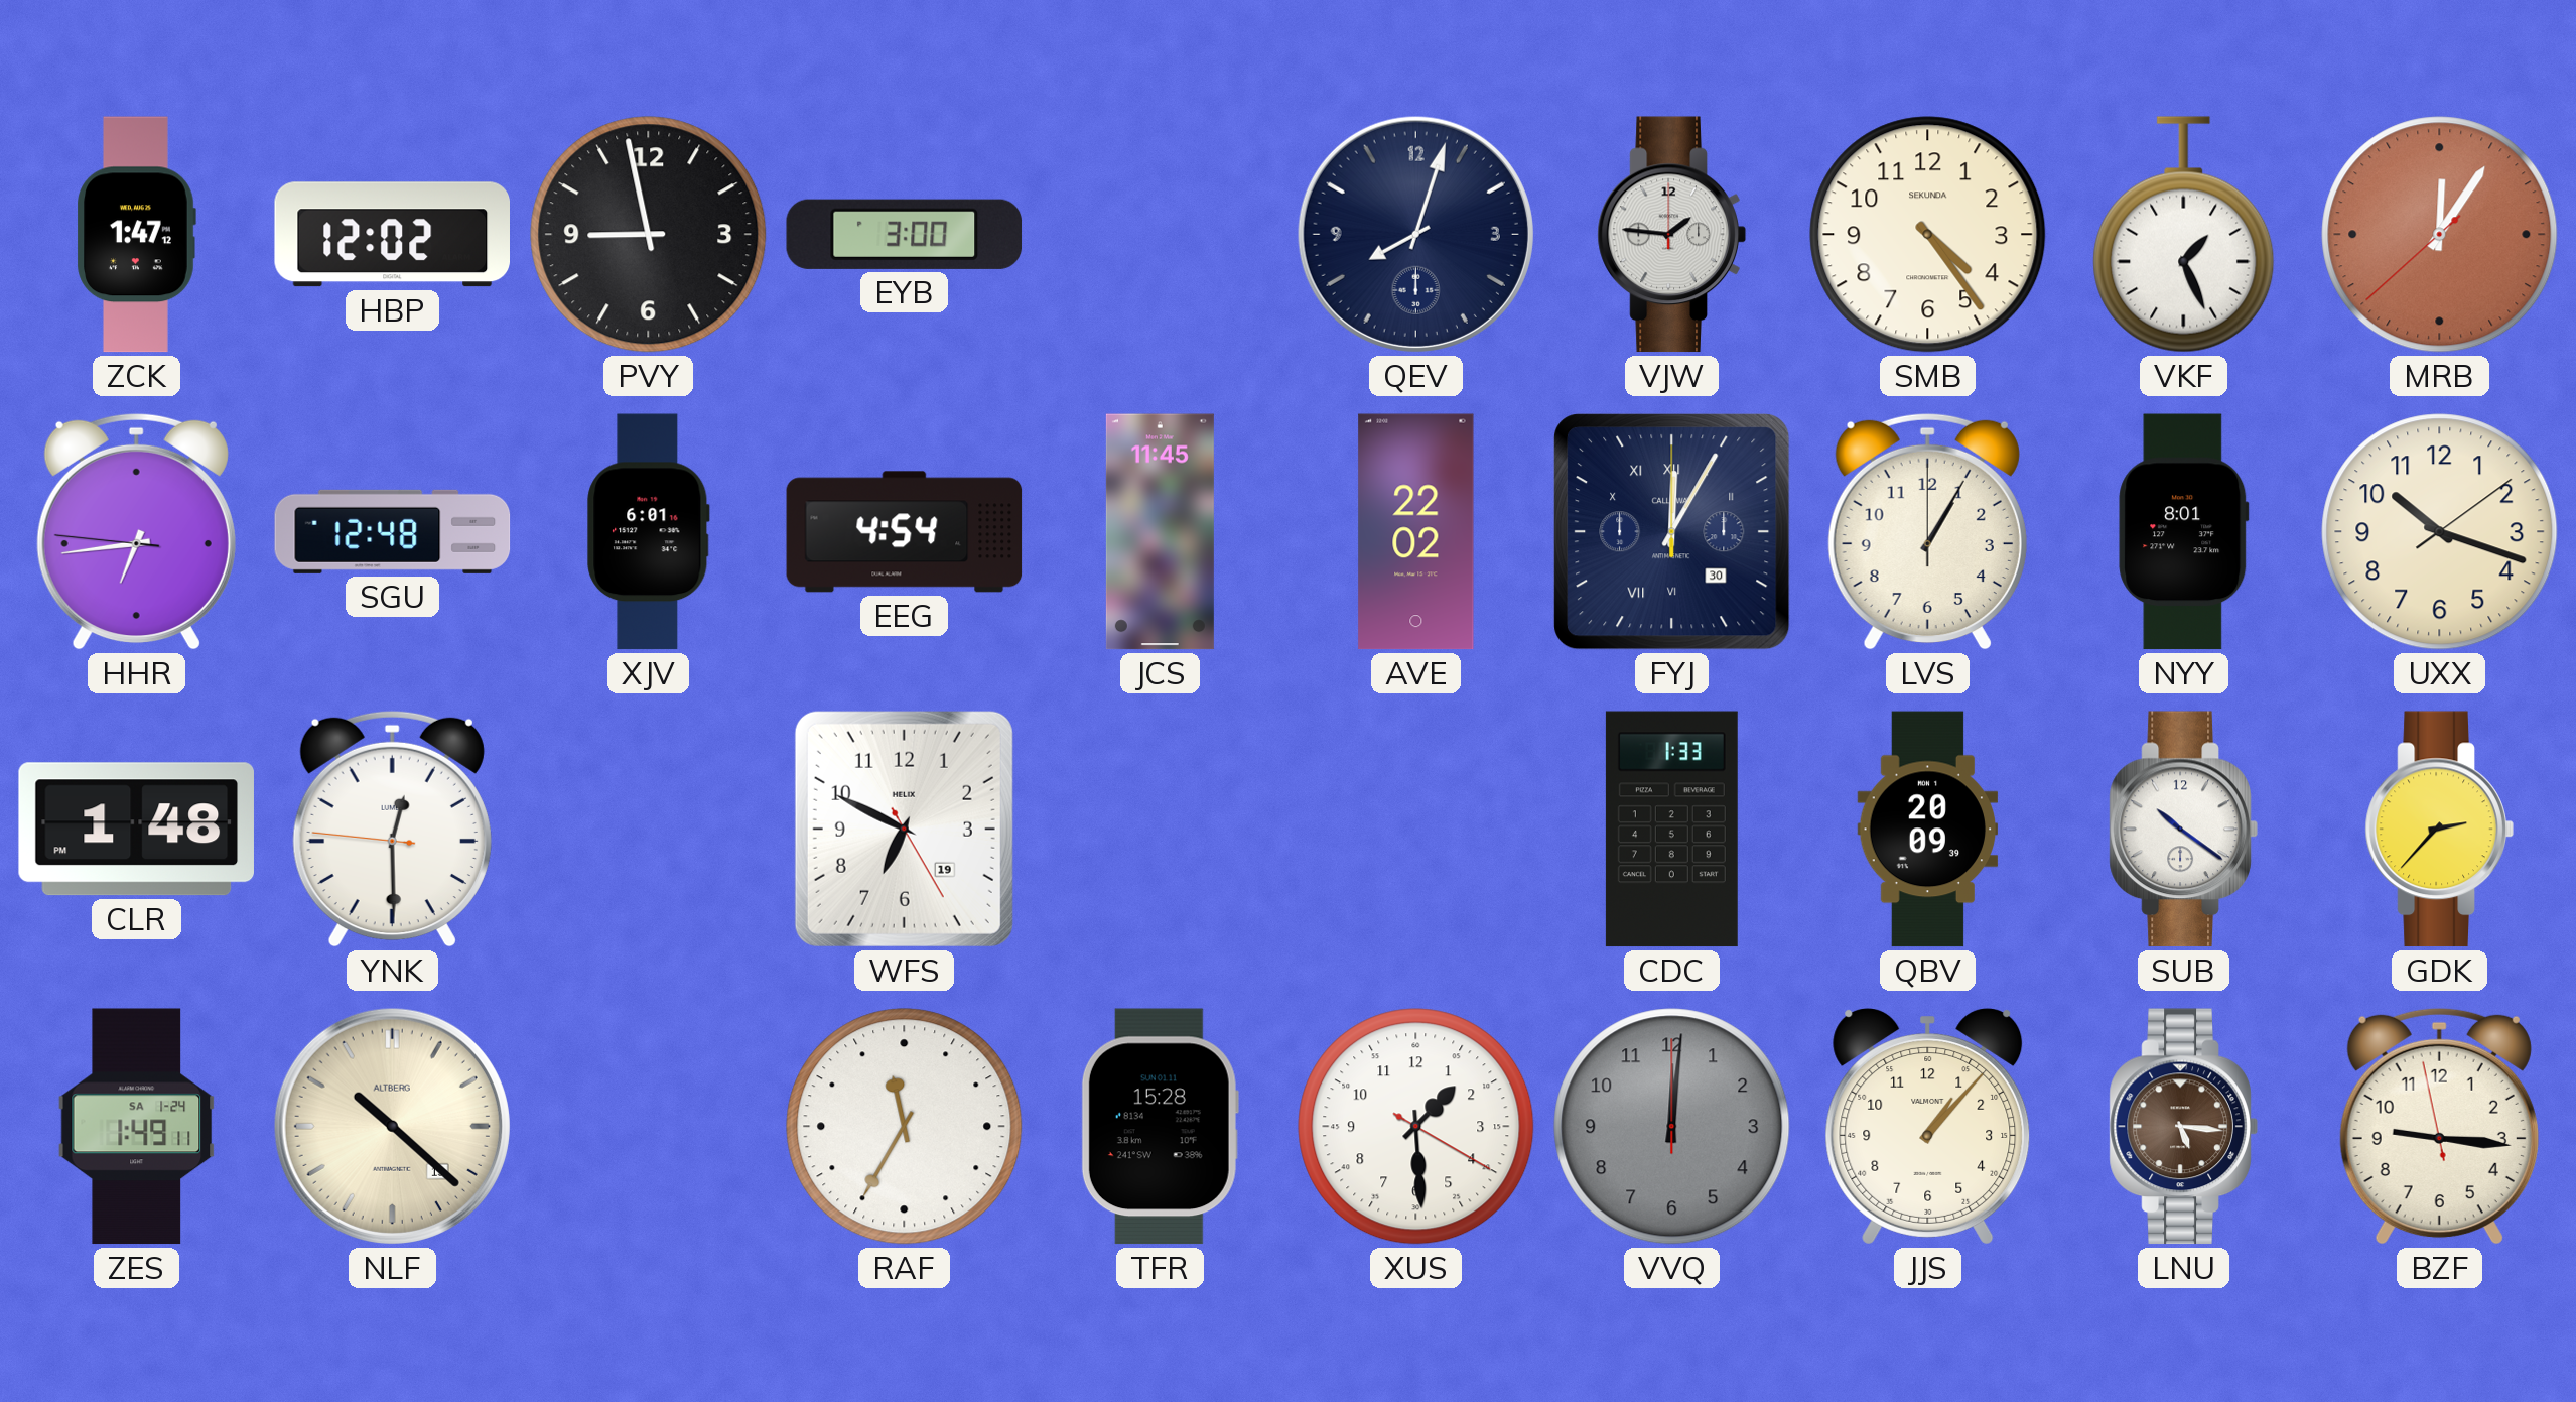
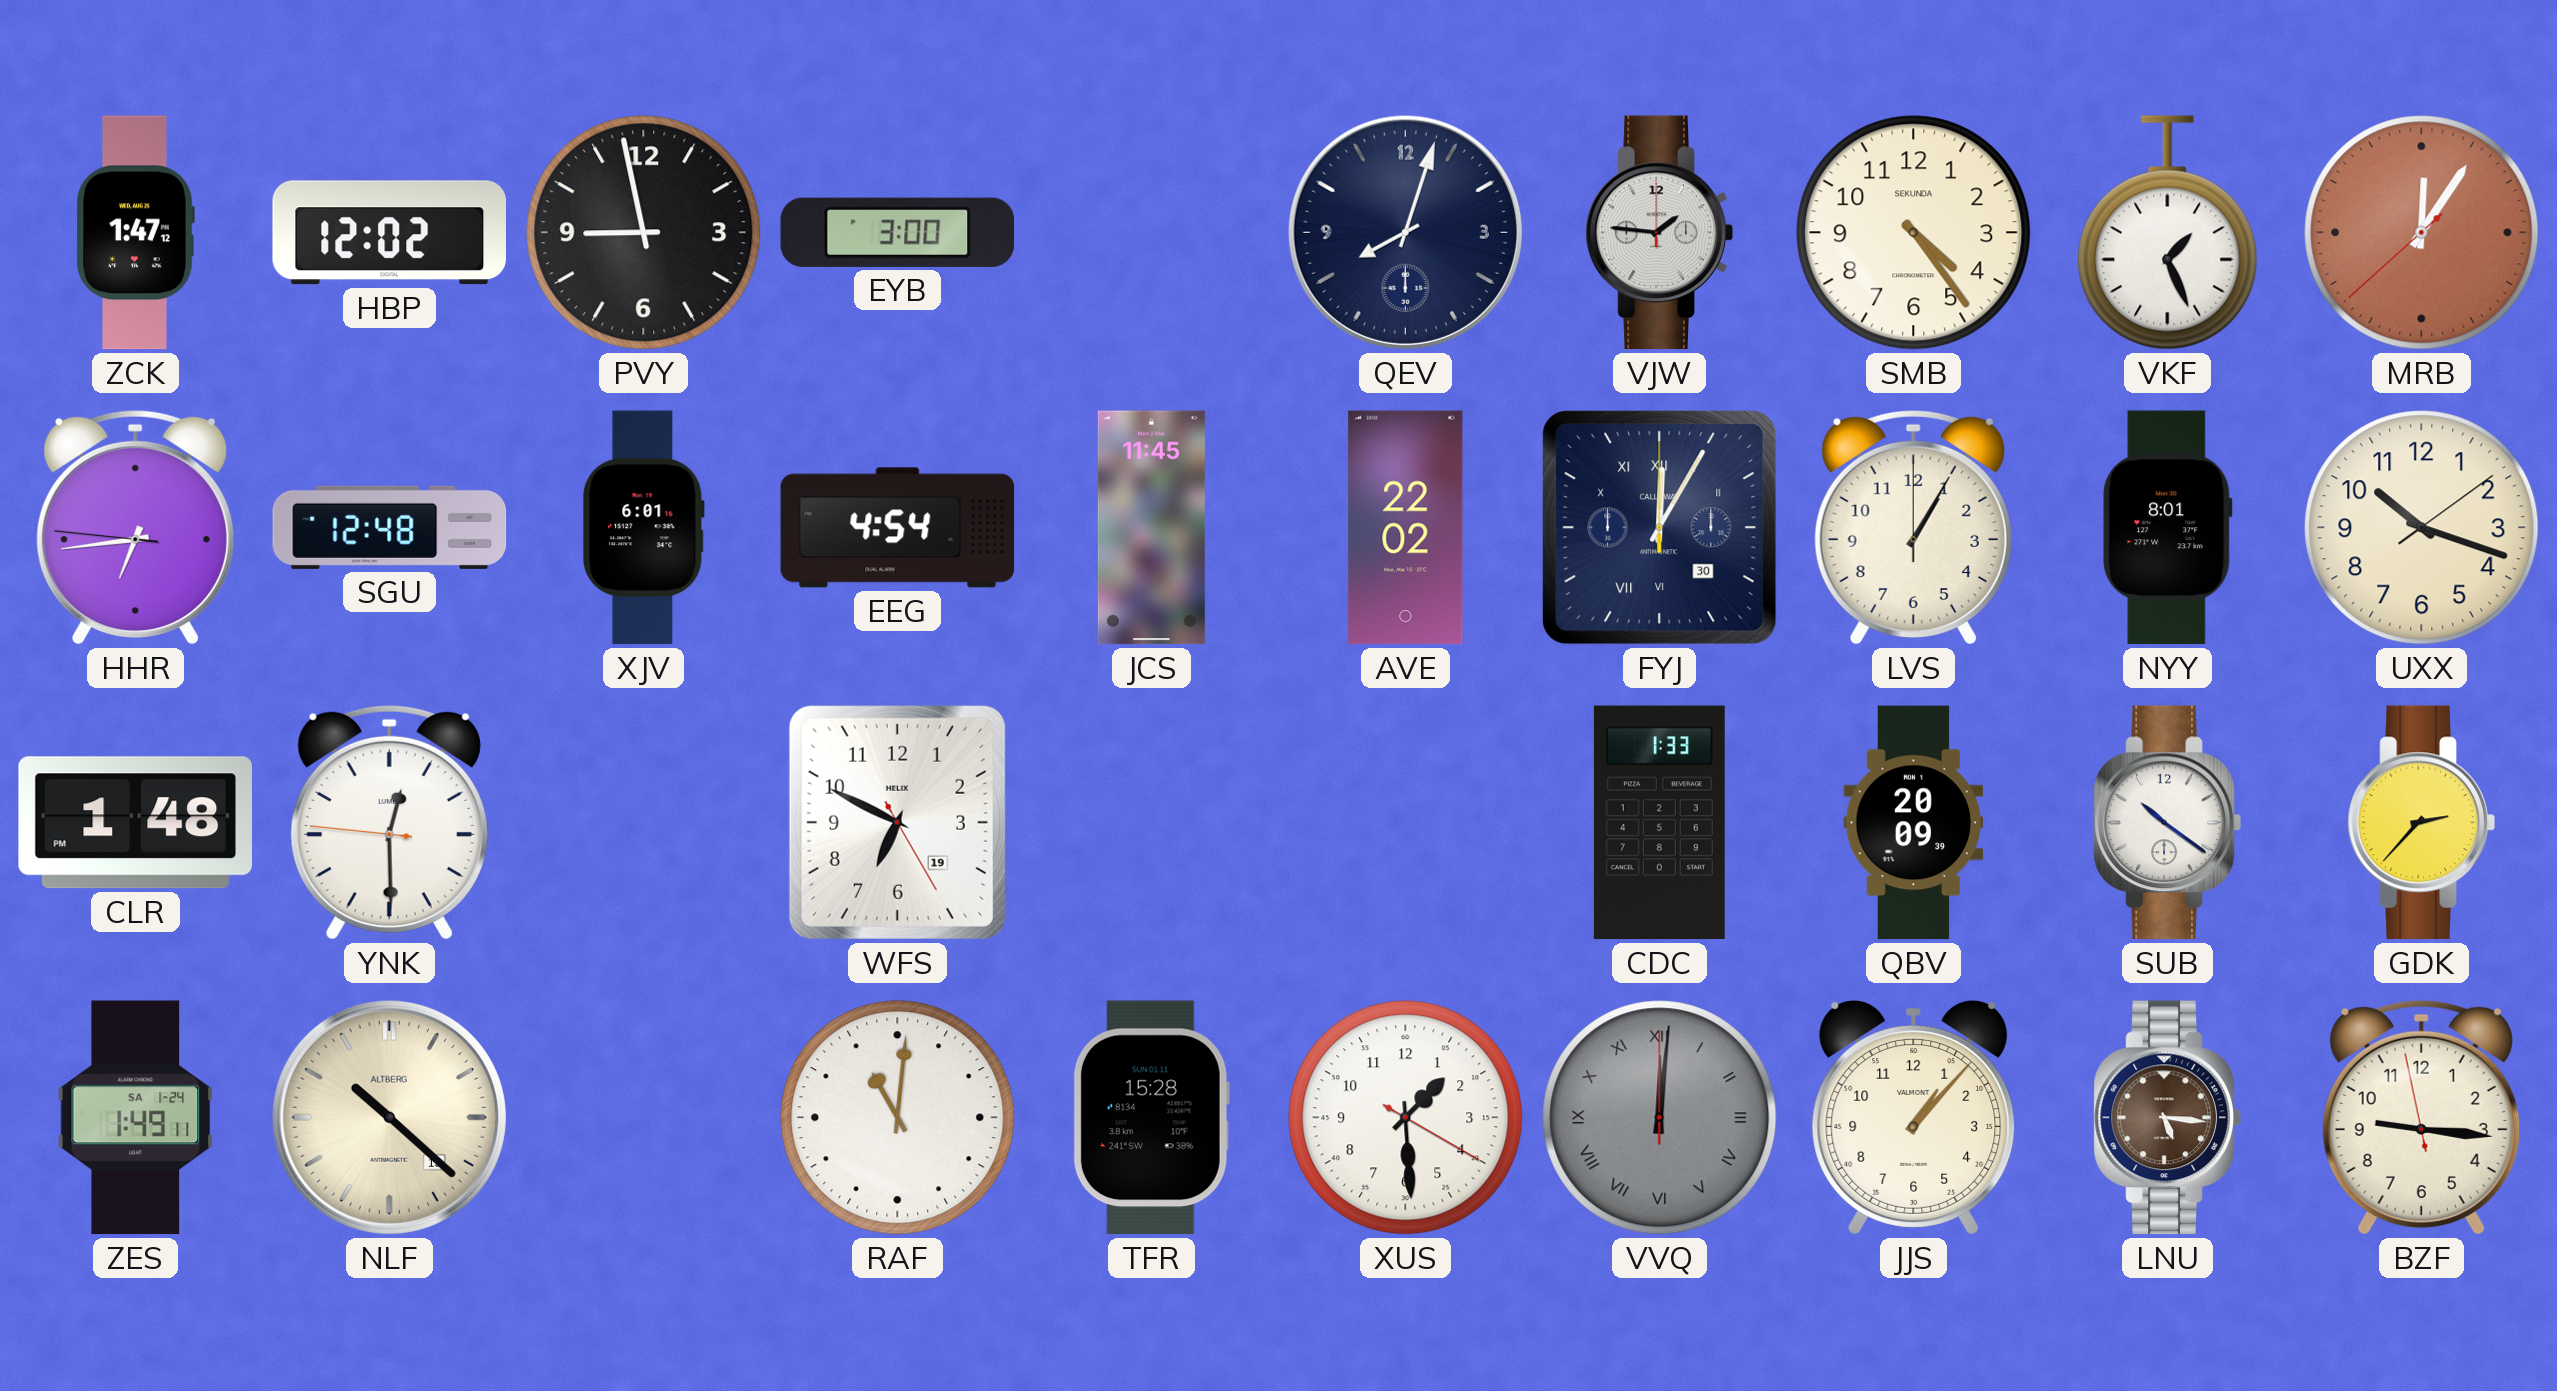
RAF: 11:35 -> 11:01
VVQ numerals: Arabic -> Roman
